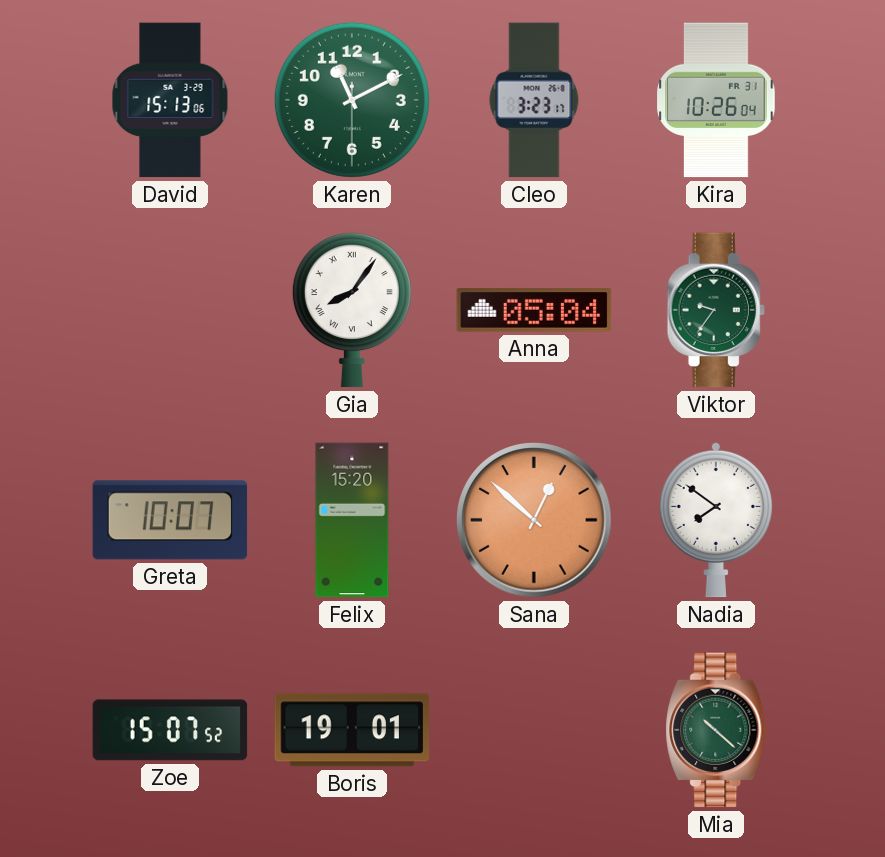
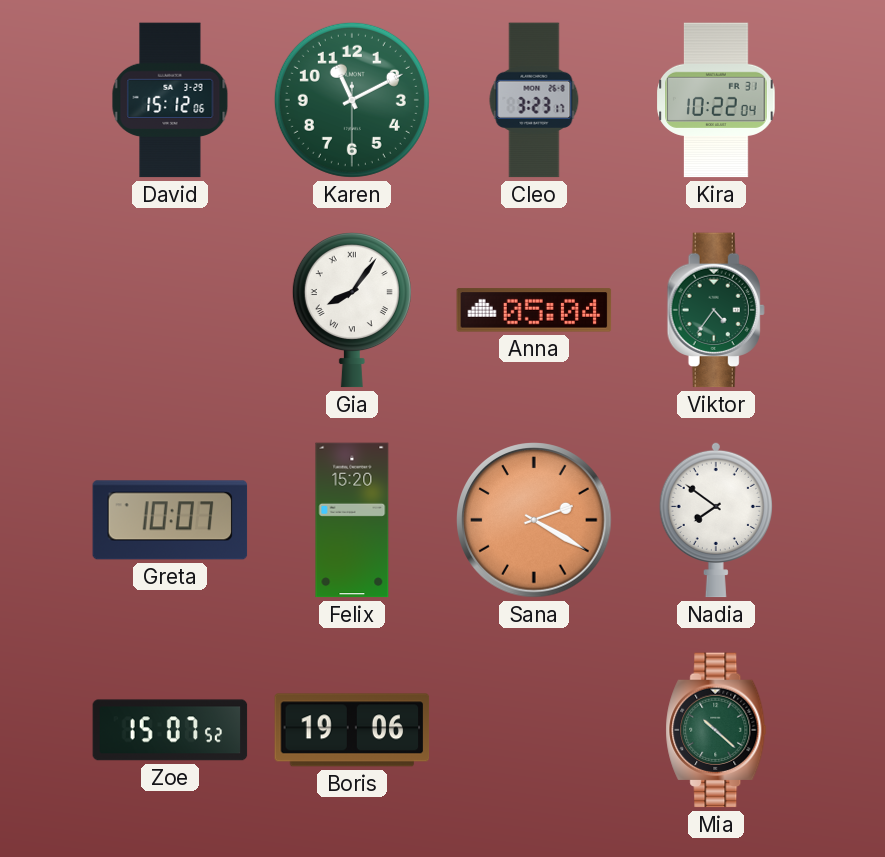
David: 15:13 -> 15:12
Kira: 10:26 -> 10:22
Viktor: 9:36 -> 4:36
Sana: 12:52 -> 2:20
Boris: 19:01 -> 19:06
